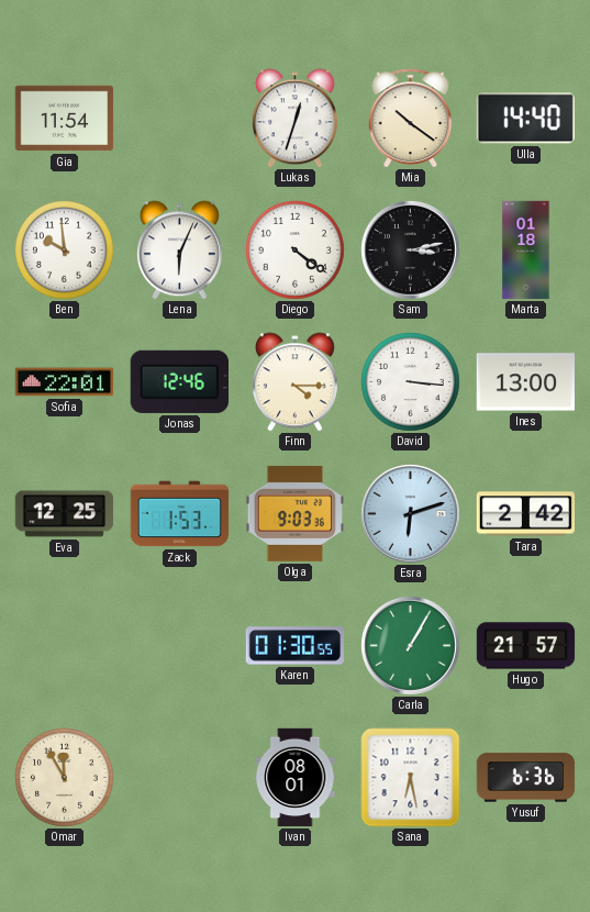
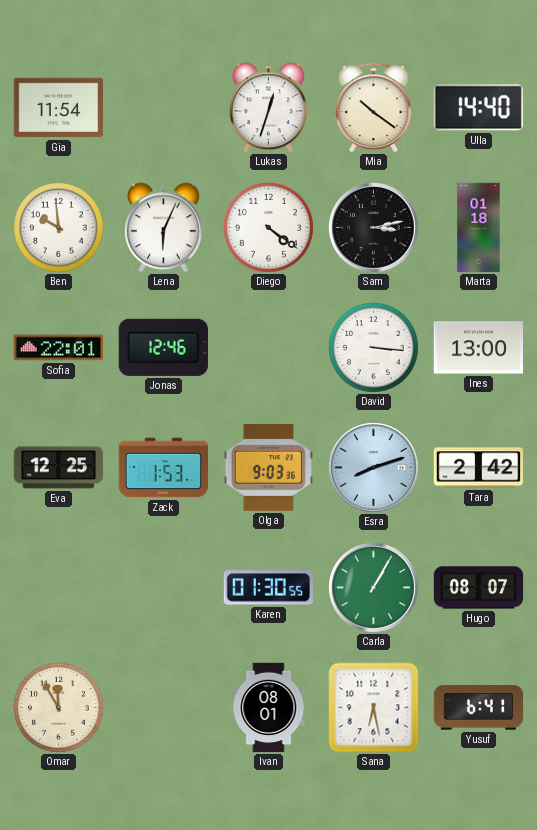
Finn: 4:15 -> none
Esra: 6:12 -> 8:12
Hugo: 21:57 -> 08:07
Yusuf: 6:36 -> 6:41
